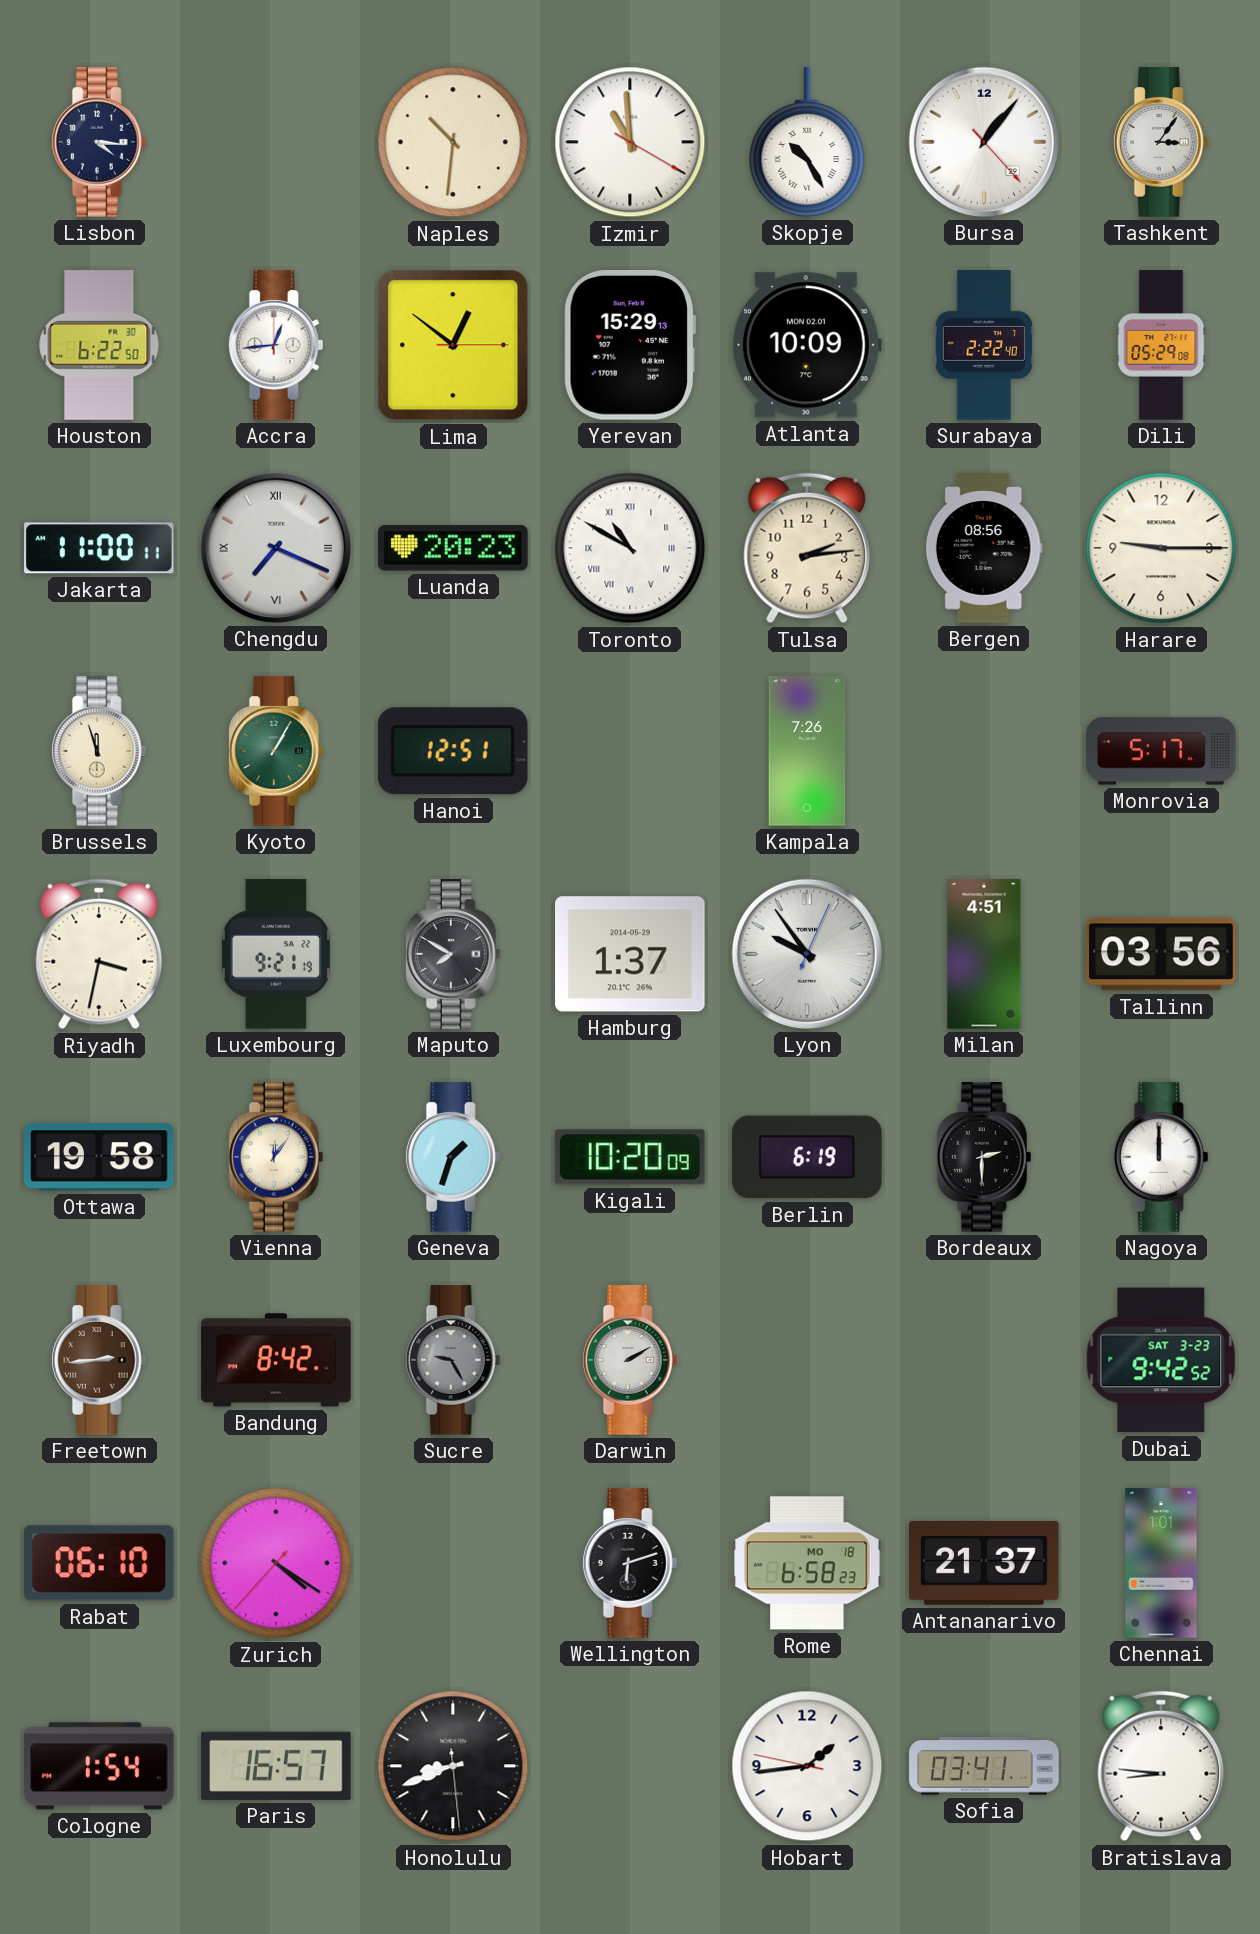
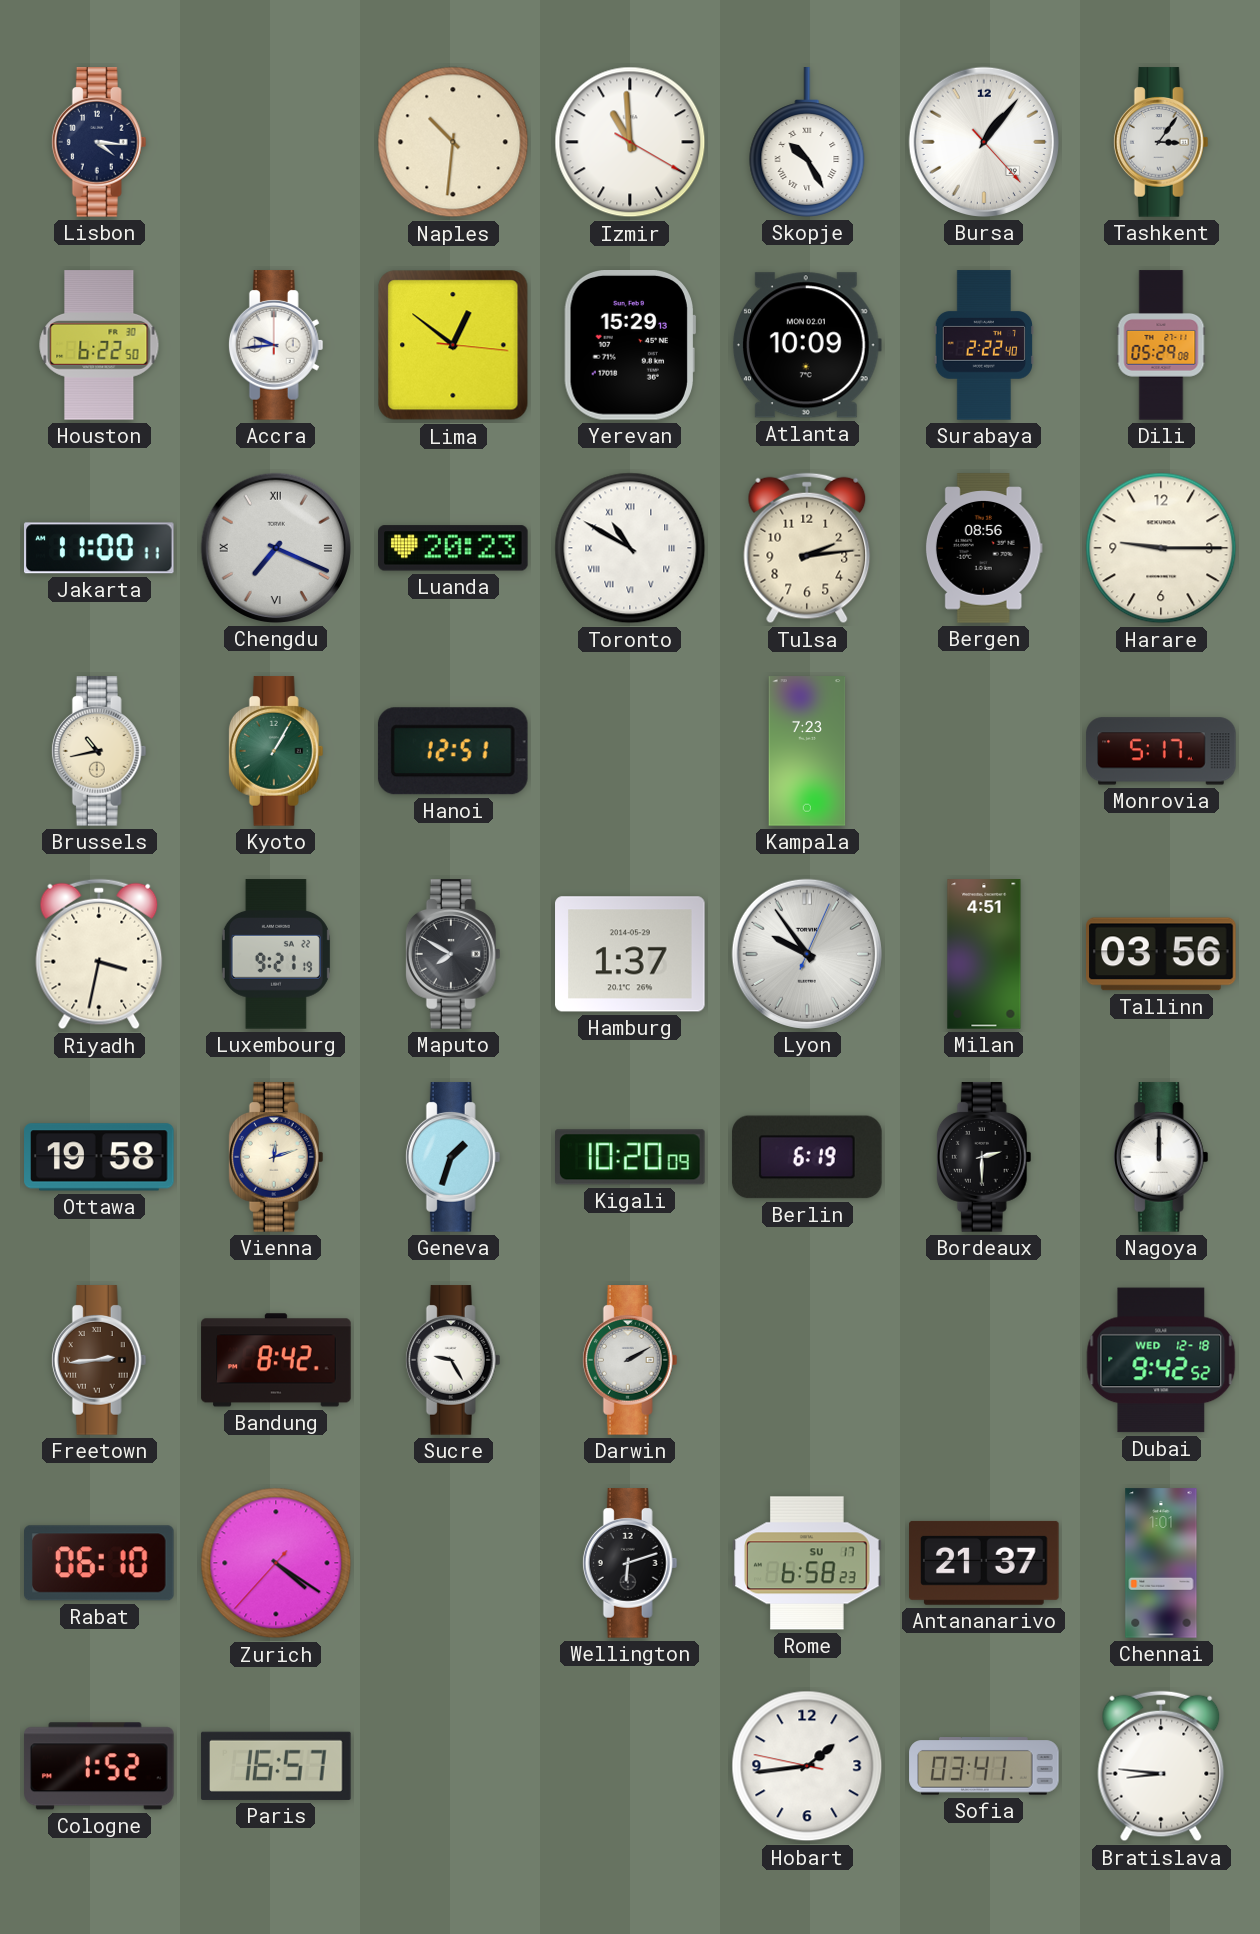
Accra: 12:44 -> 9:44
Lima: 12:51:15 -> 12:51:16
Brussels: 11:57 -> 10:43
Kampala: 7:26 -> 7:23
Vienna: 12:06 -> 12:12
Sucre dial: grey -> white
Dubai date: SAT 3-23 -> WED 12-18
Rome date: MO 18 -> SU 17
Cologne: 1:54 -> 1:52
Honolulu: 8:41 -> none
